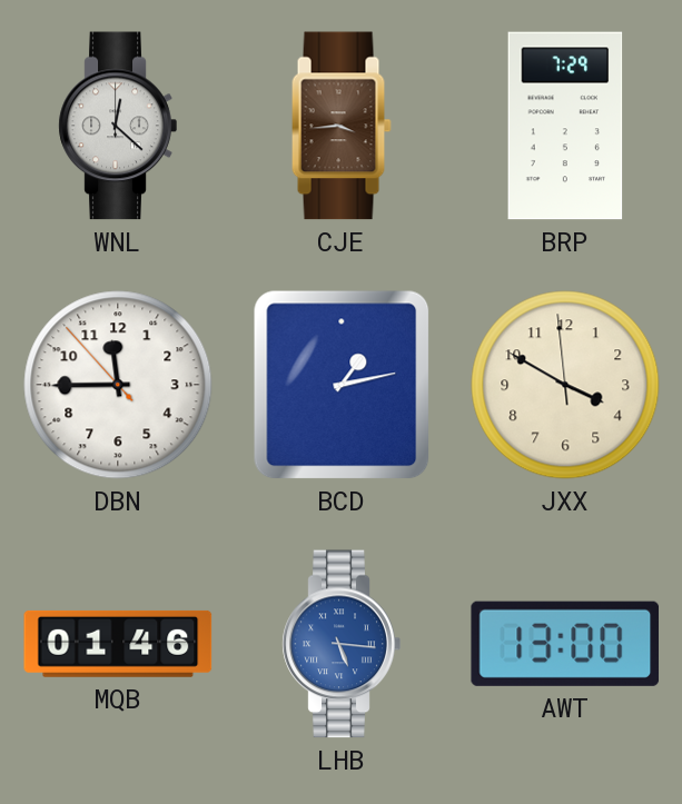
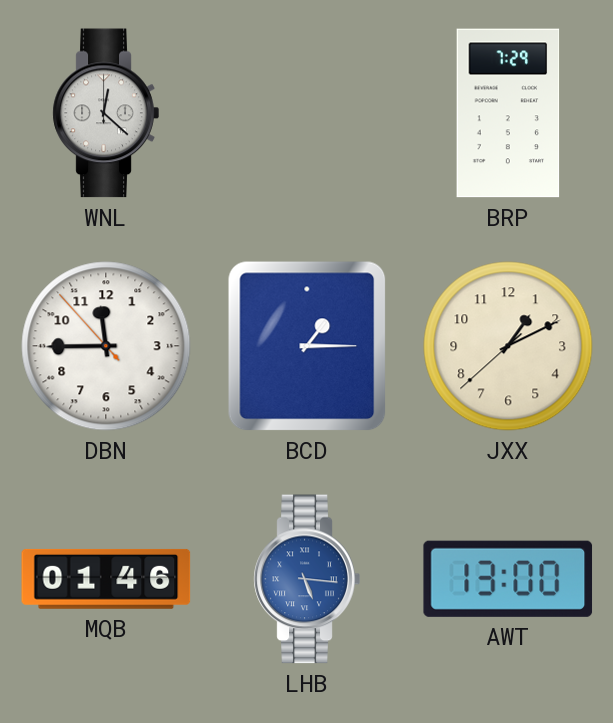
CJE: 3:44 -> none
BCD: 1:13 -> 1:15
JXX: 3:49 -> 1:10
